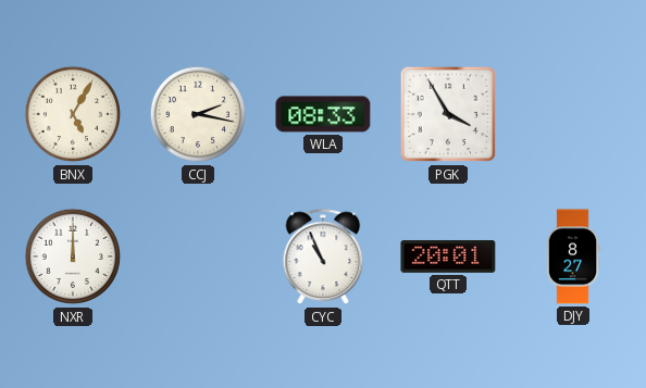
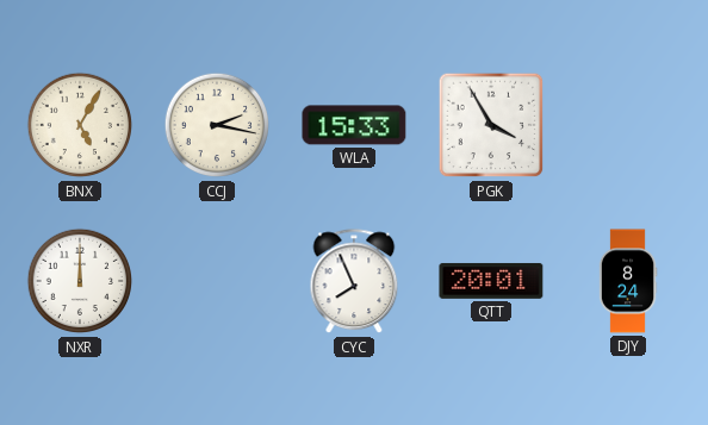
WLA: 08:33 -> 15:33
CYC: 10:56 -> 7:56
DJY: 8:27 -> 8:24
